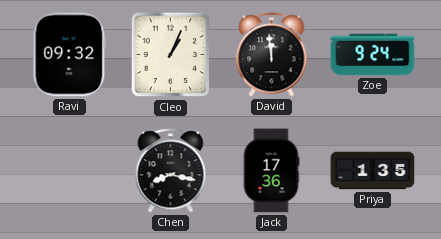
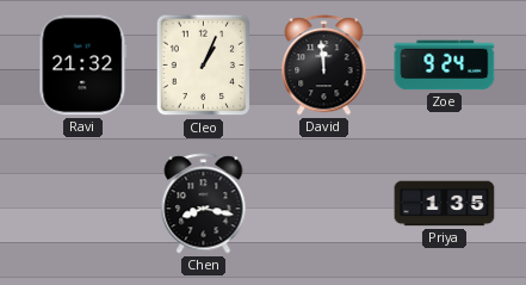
Ravi: 09:32 -> 21:32
Jack: 17:36 -> none
